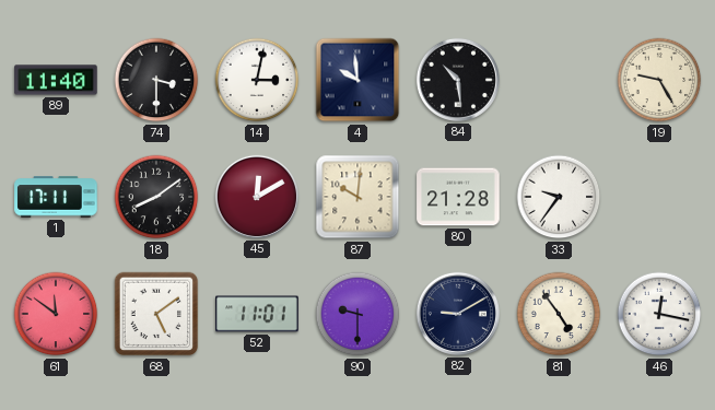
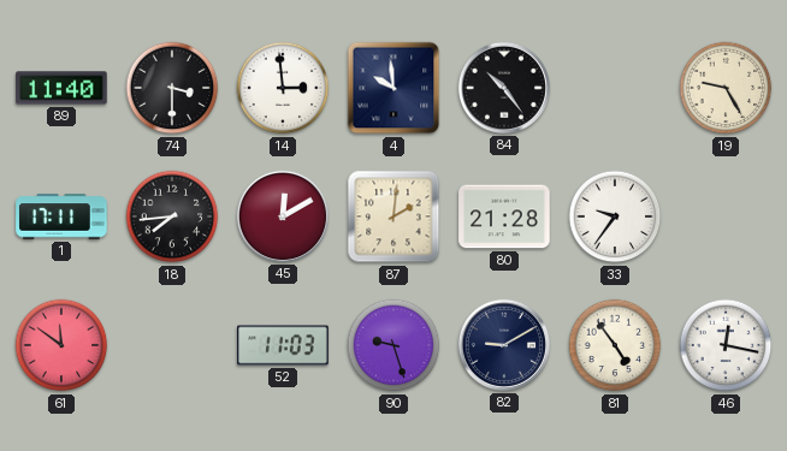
14: 3:02 -> 2:59
84: 10:29 -> 10:24
18: 8:09 -> 7:44
87: 10:01 -> 2:01
68: 5:09 -> none
52: 11:01 -> 11:03
90: 9:30 -> 9:27
